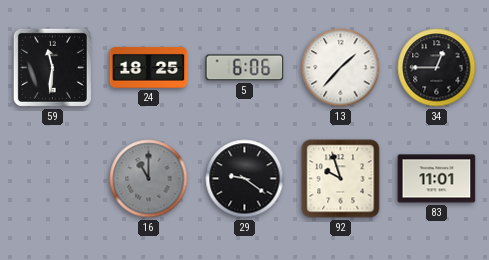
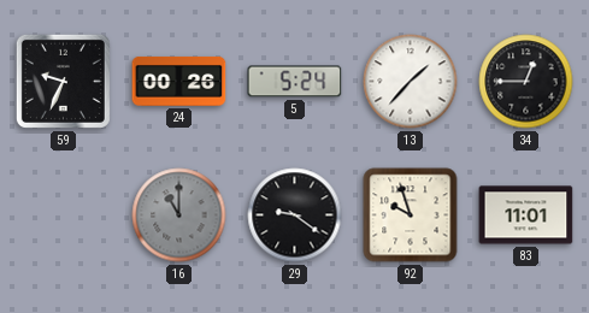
59: 11:31 -> 9:34
24: 18:25 -> 00:26
5: 6:06 -> 5:24
